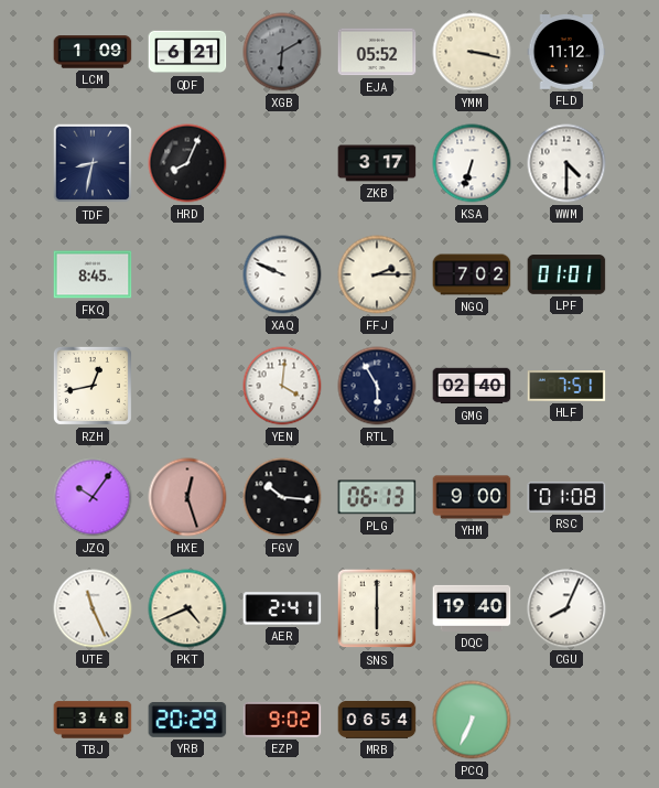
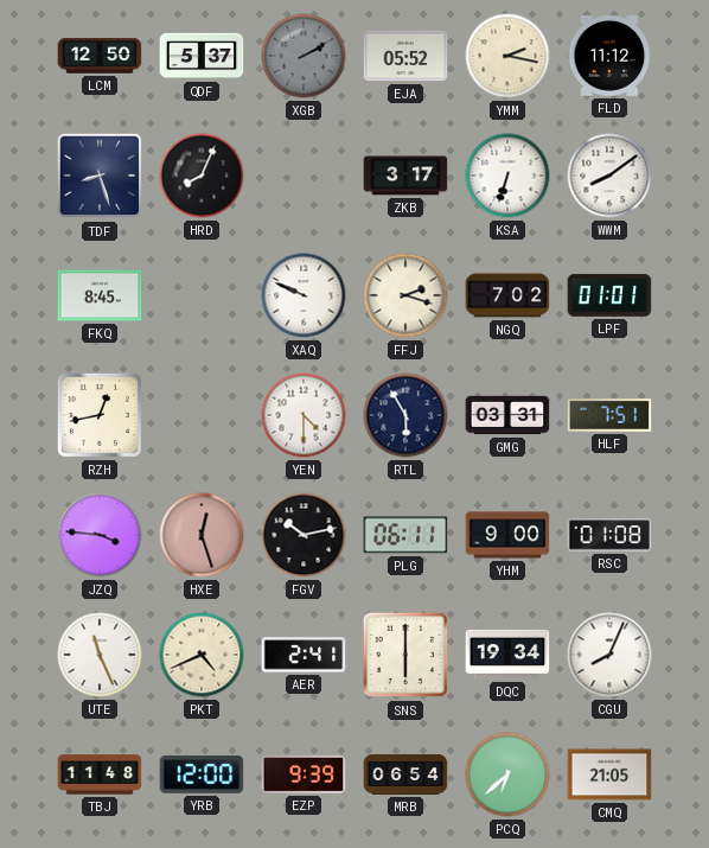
LCM: 1:09 -> 12:50
QDF: 6:21 -> 5:37
XGB: 6:10 -> 2:10
YMM: 3:17 -> 2:17
TDF: 8:32 -> 8:27
WWM: 4:30 -> 8:09
FFJ: 2:15 -> 2:18
YEN: 4:01 -> 4:30
GMG: 02:40 -> 03:31
JZQ: 10:06 -> 3:46
FGV: 10:16 -> 10:13
PLG: 06:13 -> 06:11
DQC: 19:40 -> 19:34
TBJ: 3:48 -> 11:48
YRB: 20:29 -> 12:00
EZP: 9:02 -> 9:39
PCQ: 6:34 -> 6:38
CMQ: none -> 21:05
